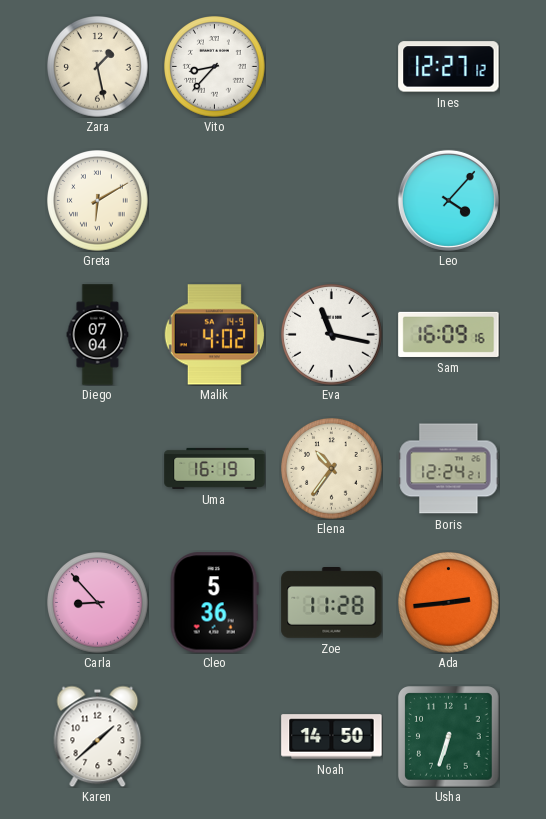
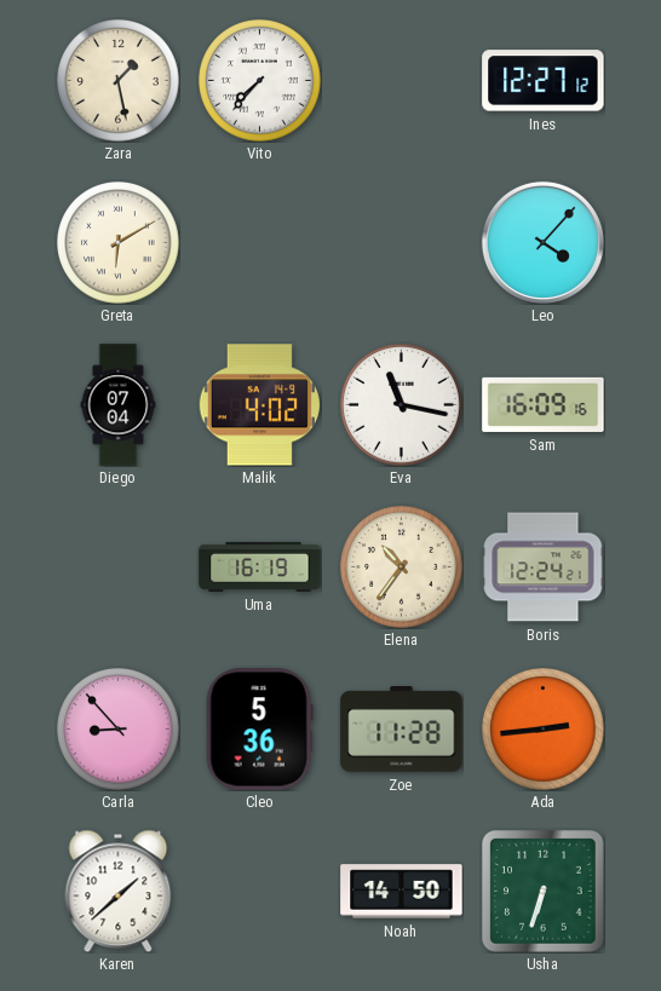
Vito: 8:37 -> 7:37
